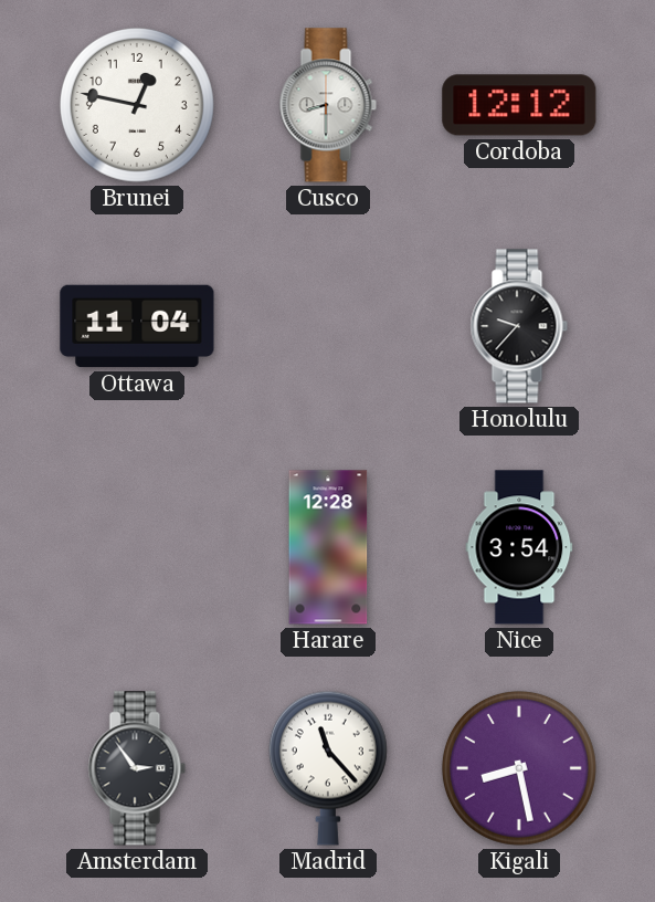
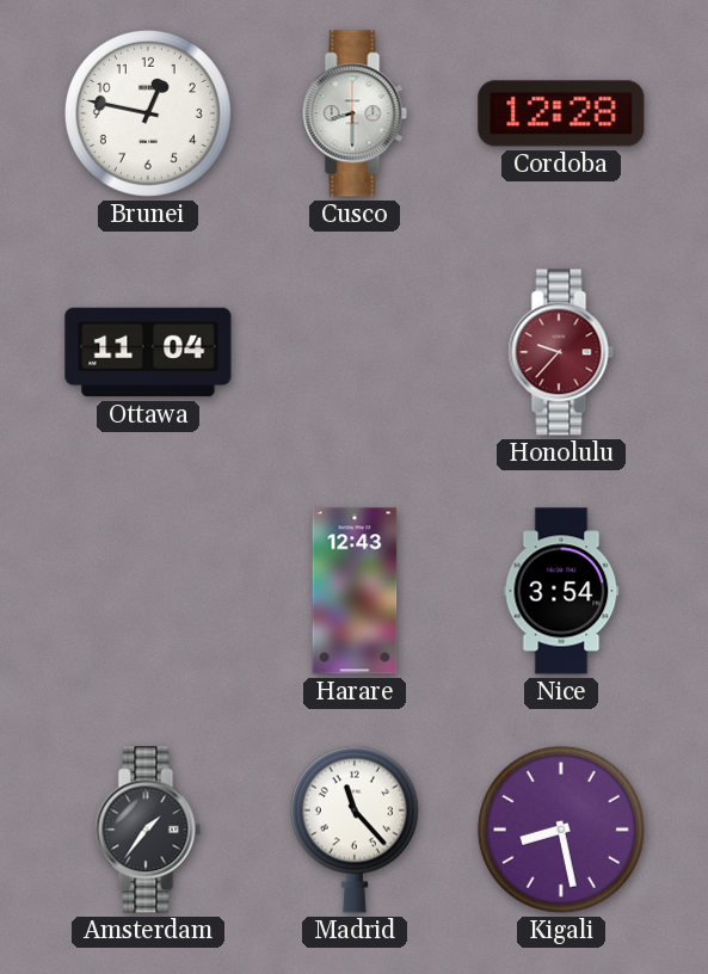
Cordoba: 12:12 -> 12:28
Honolulu dial: black -> burgundy
Harare: 12:28 -> 12:43
Amsterdam: 2:54 -> 1:36
